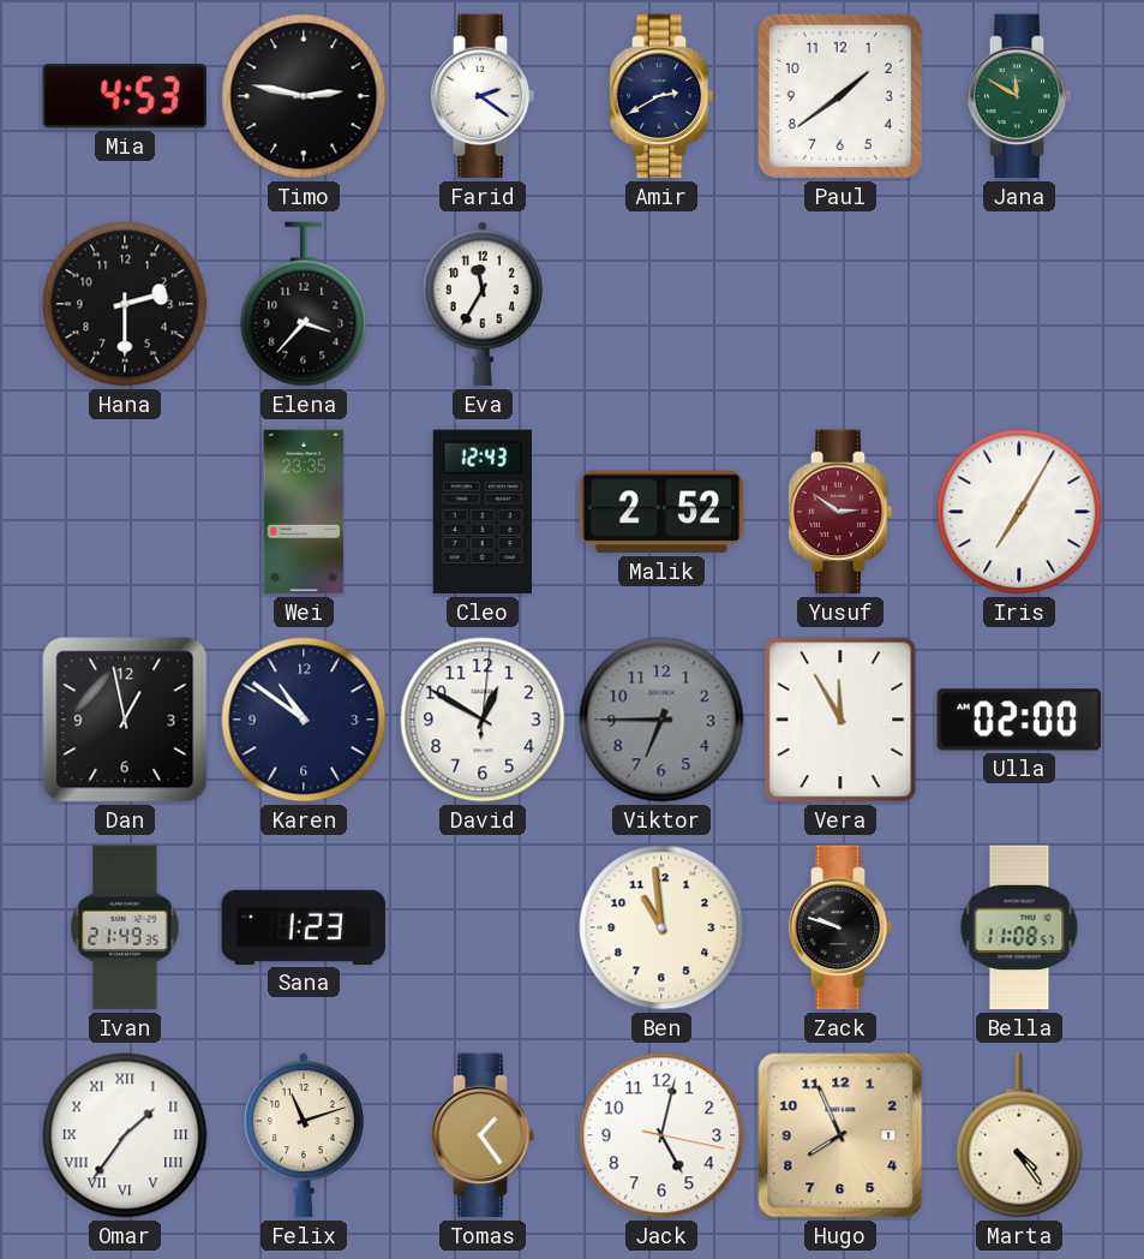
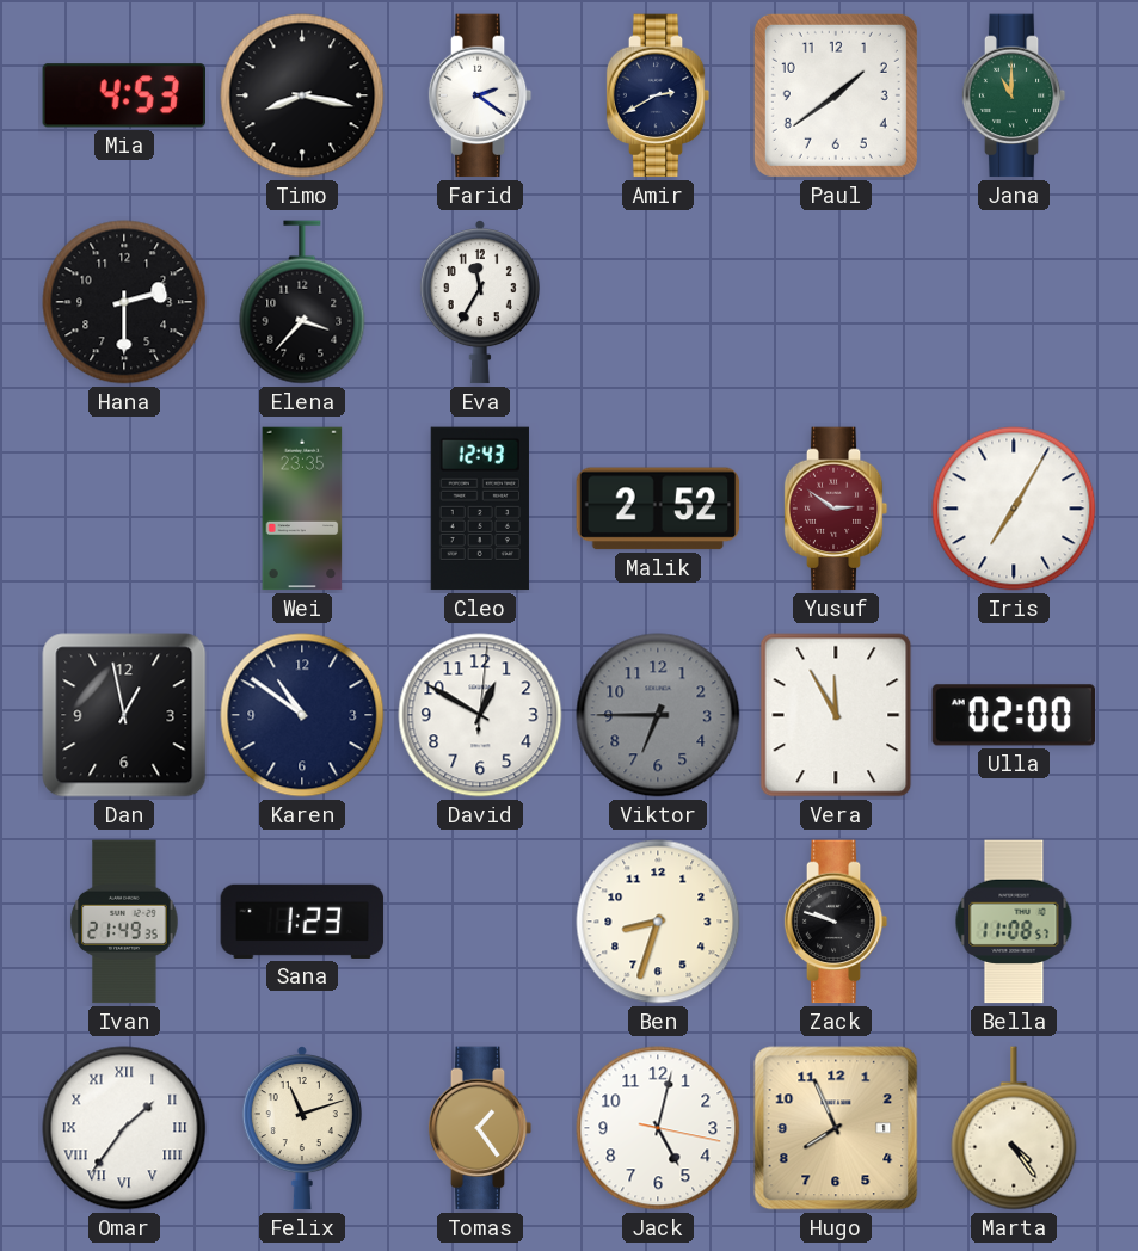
Timo: 2:47 -> 8:17
Jana: 11:50 -> 11:00
Ben: 10:59 -> 8:33
